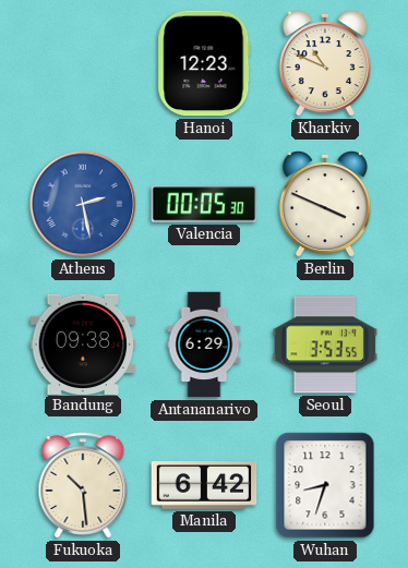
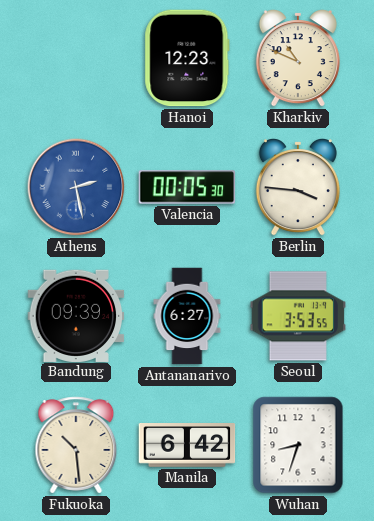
Berlin: 3:49 -> 3:46
Bandung: 09:38 -> 09:39
Antananarivo: 6:29 -> 6:27
